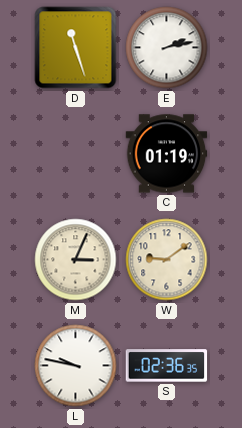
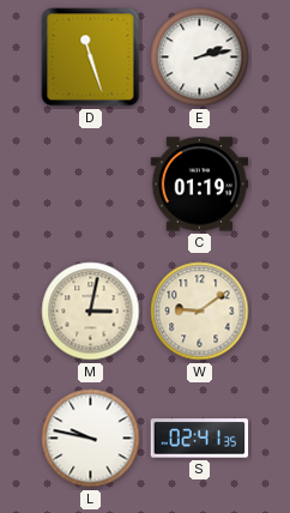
M: 3:04 -> 3:02
S: 02:36 -> 02:41
